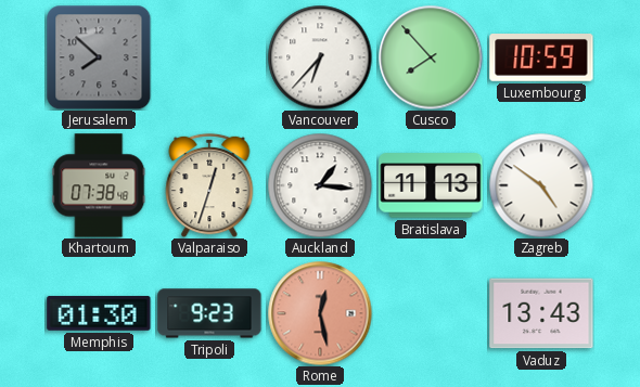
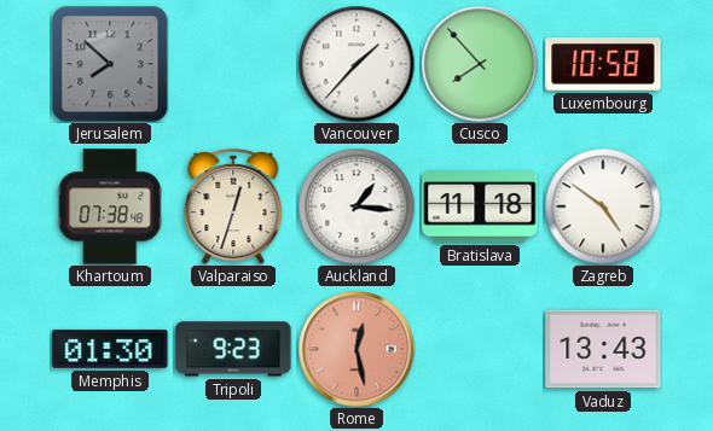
Vancouver: 6:37 -> 1:37
Luxembourg: 10:59 -> 10:58
Bratislava: 11:13 -> 11:18
